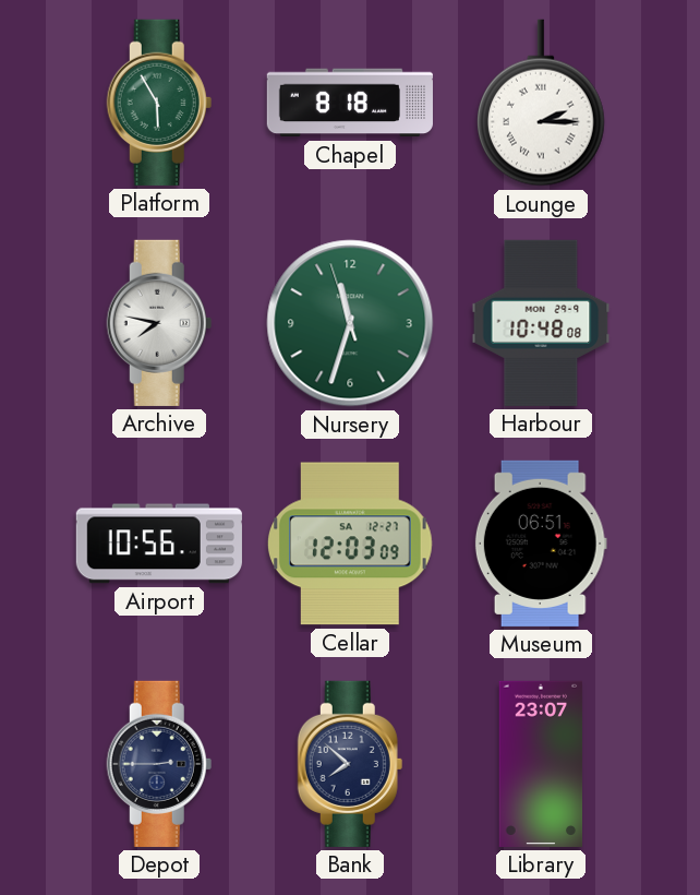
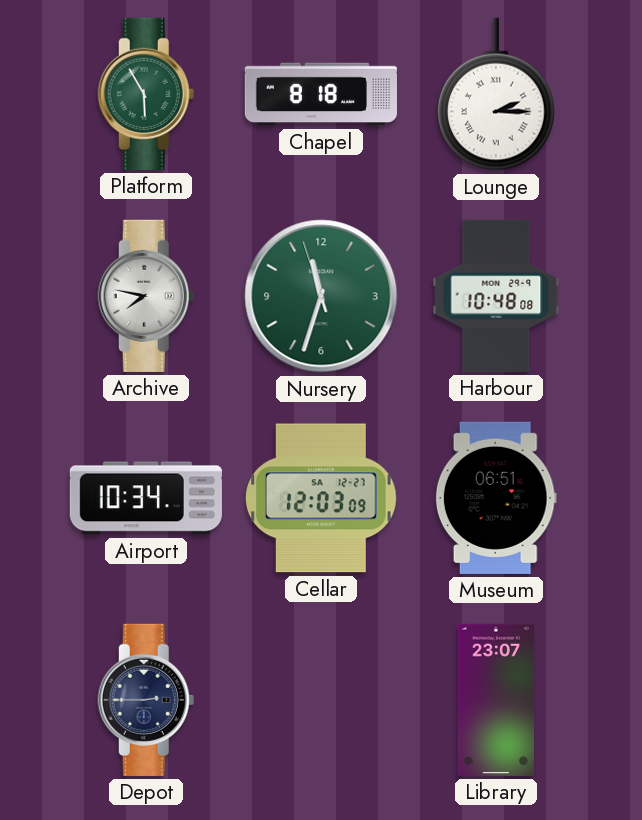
Airport: 10:56 -> 10:34
Bank: 7:52 -> none
